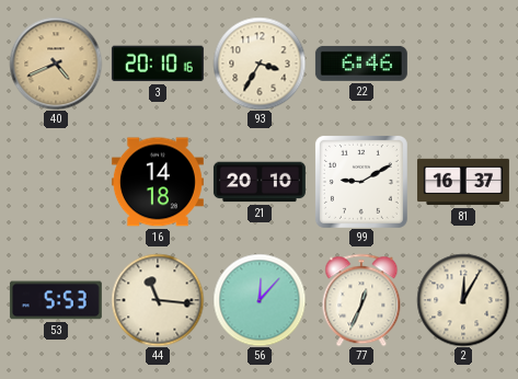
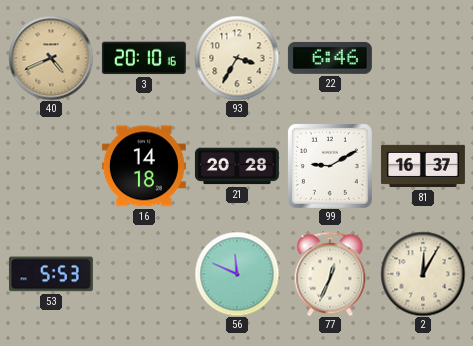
21: 20:10 -> 20:28
44: 11:16 -> none
56: 12:07 -> 11:49
